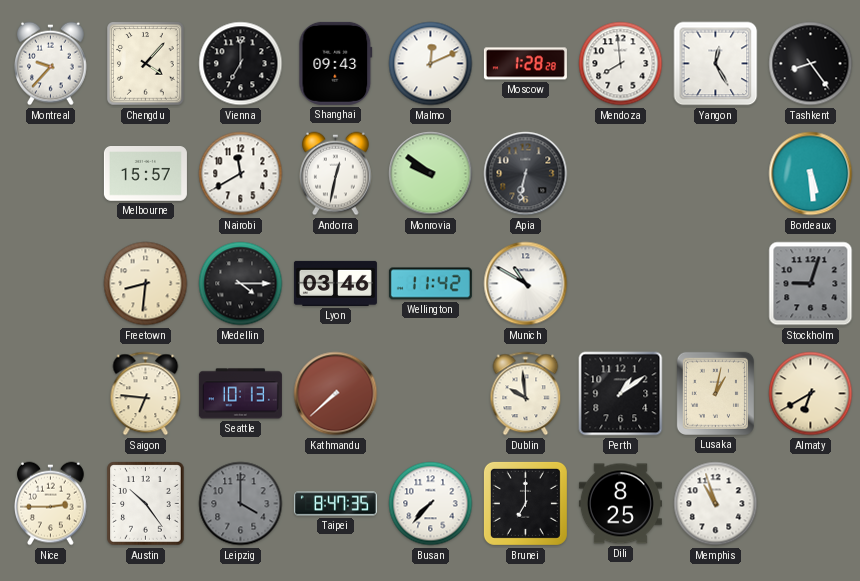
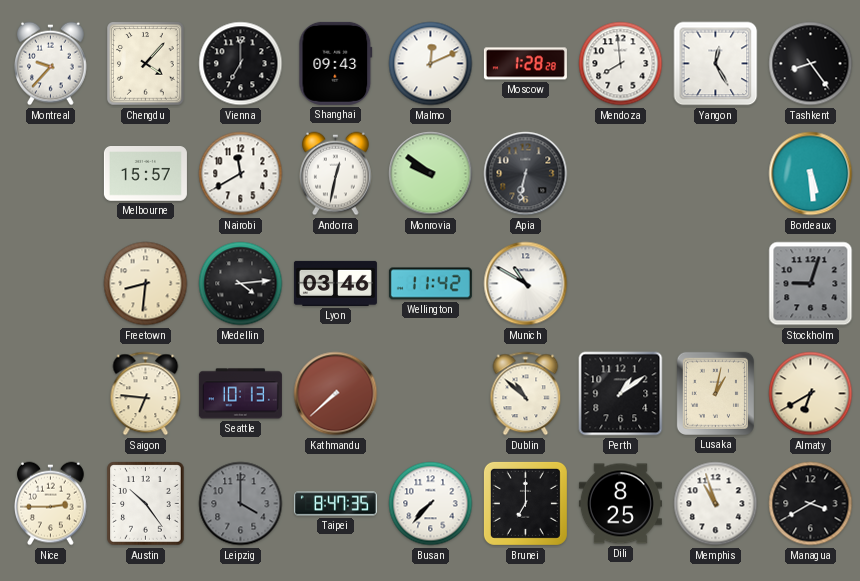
Medellin: 4:15 -> 4:14
Dublin: 9:59 -> 10:52
Managua: none -> 3:40
